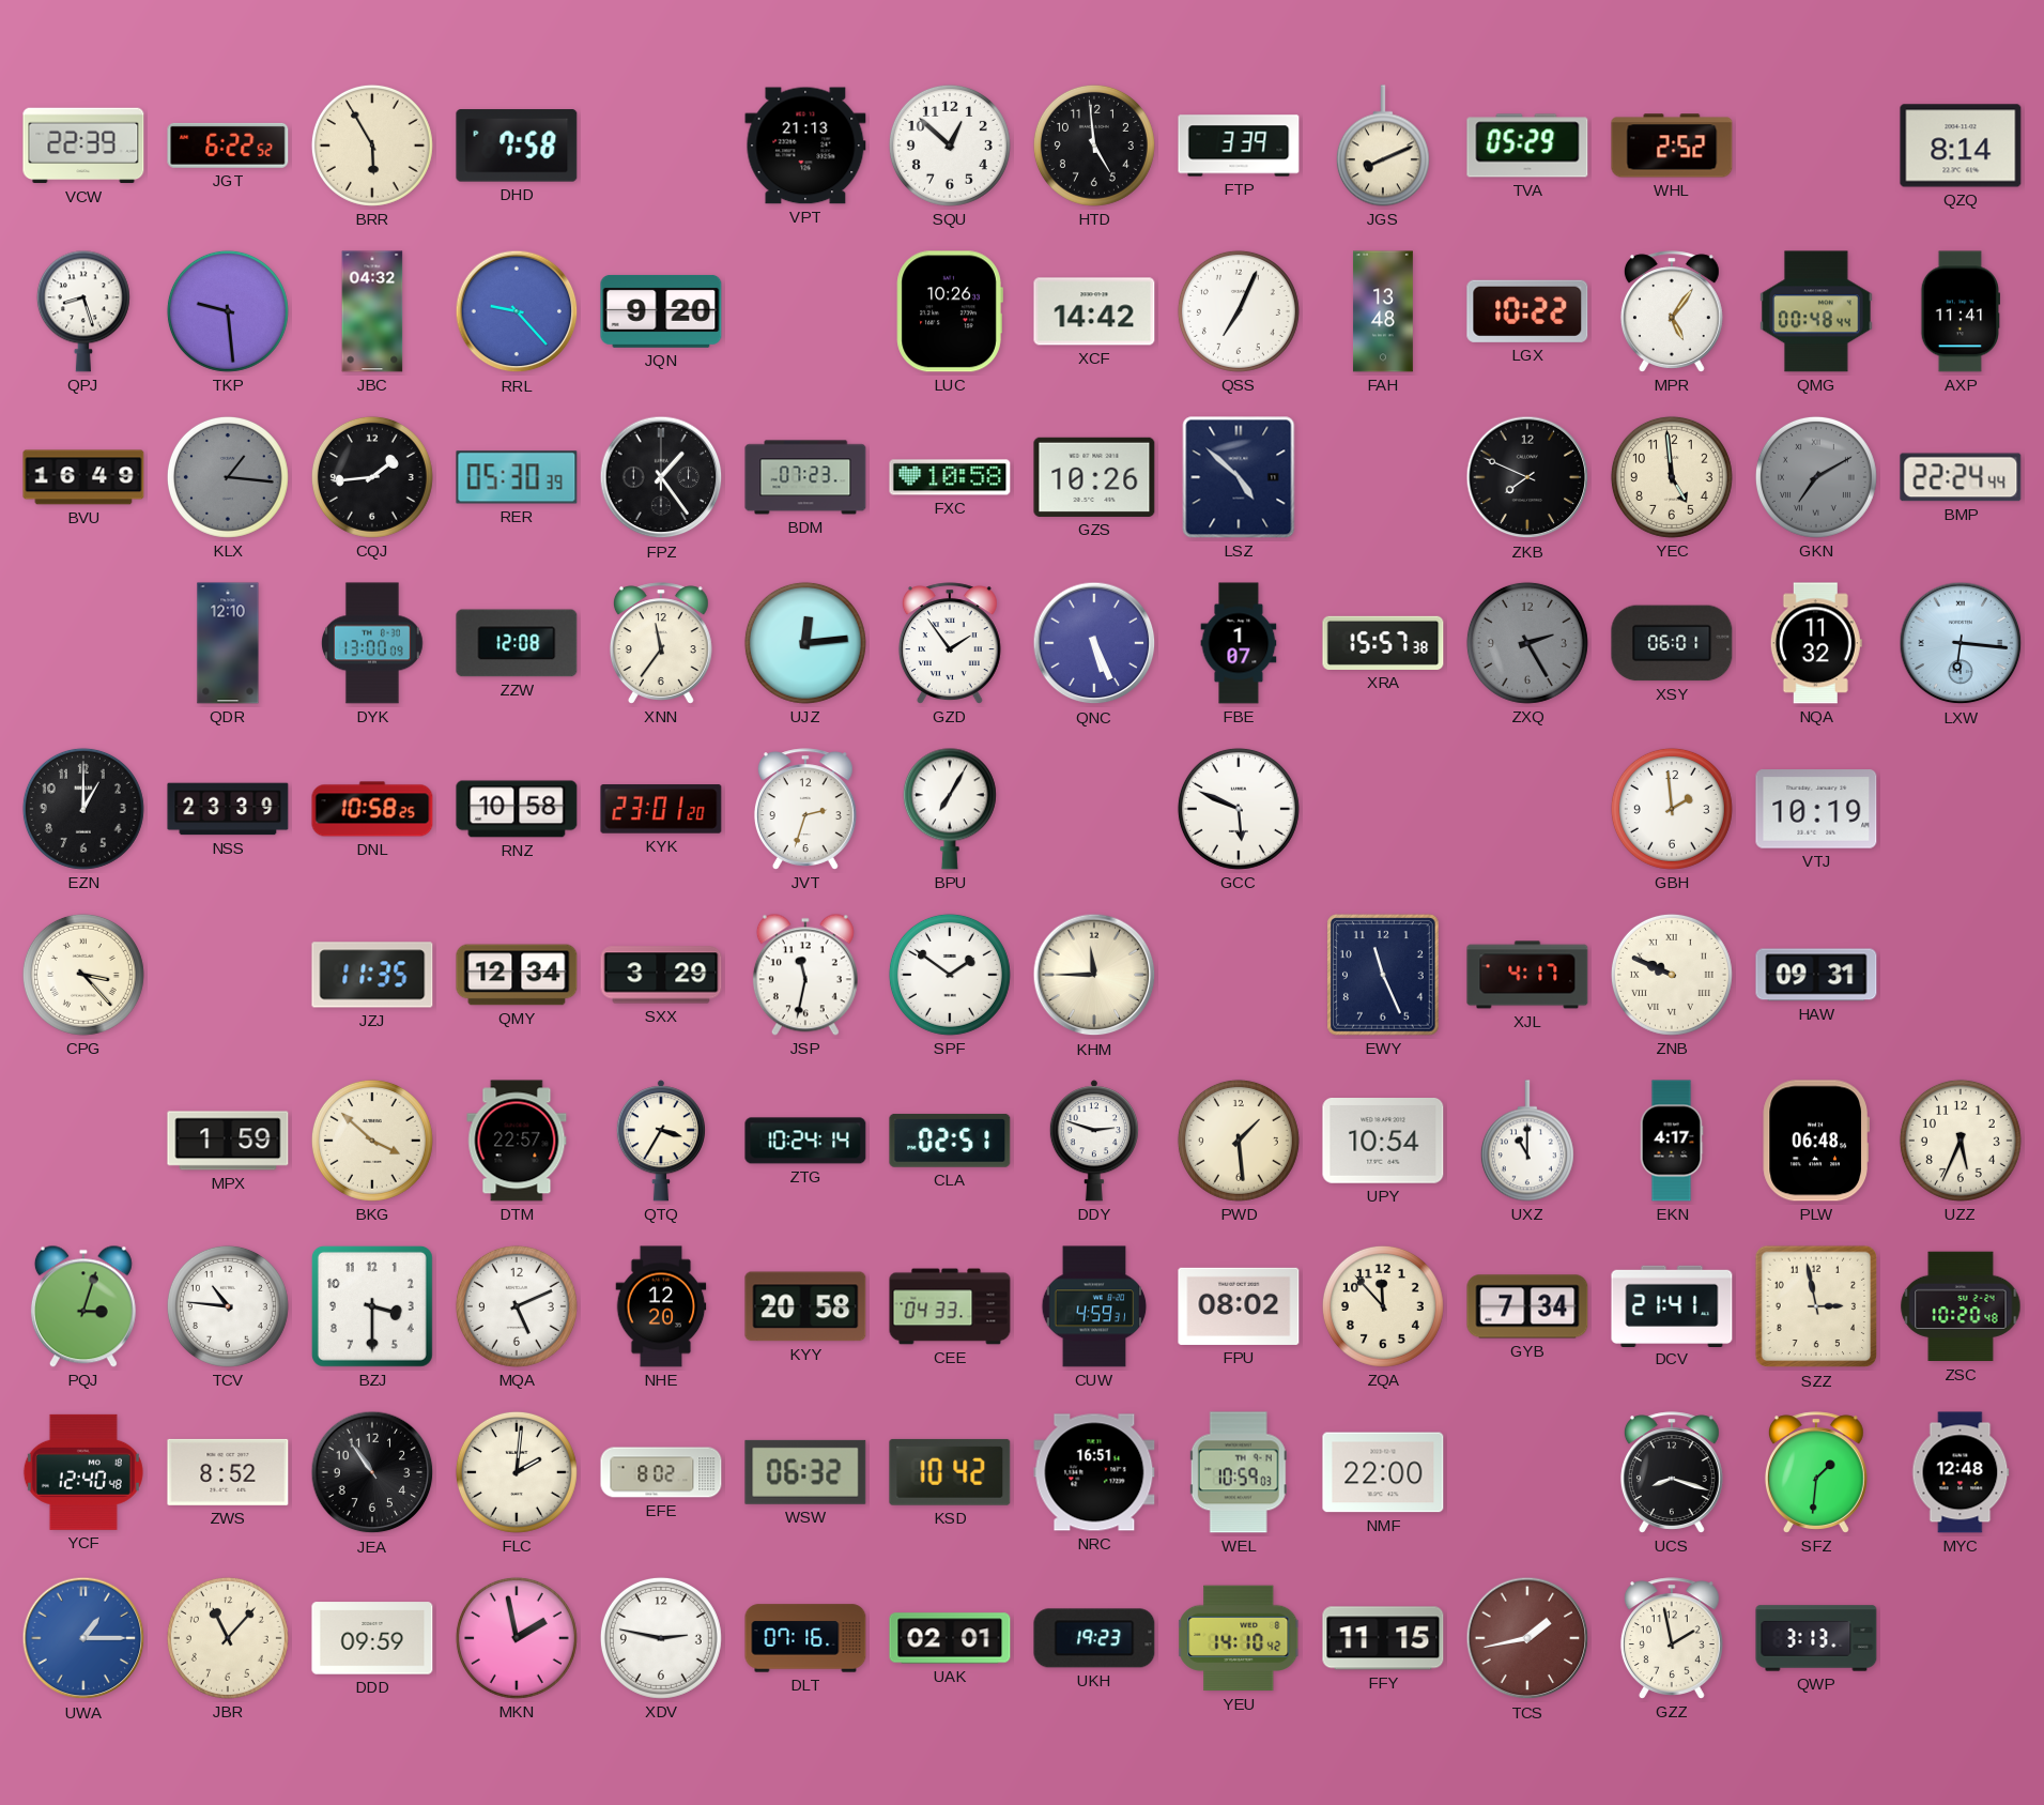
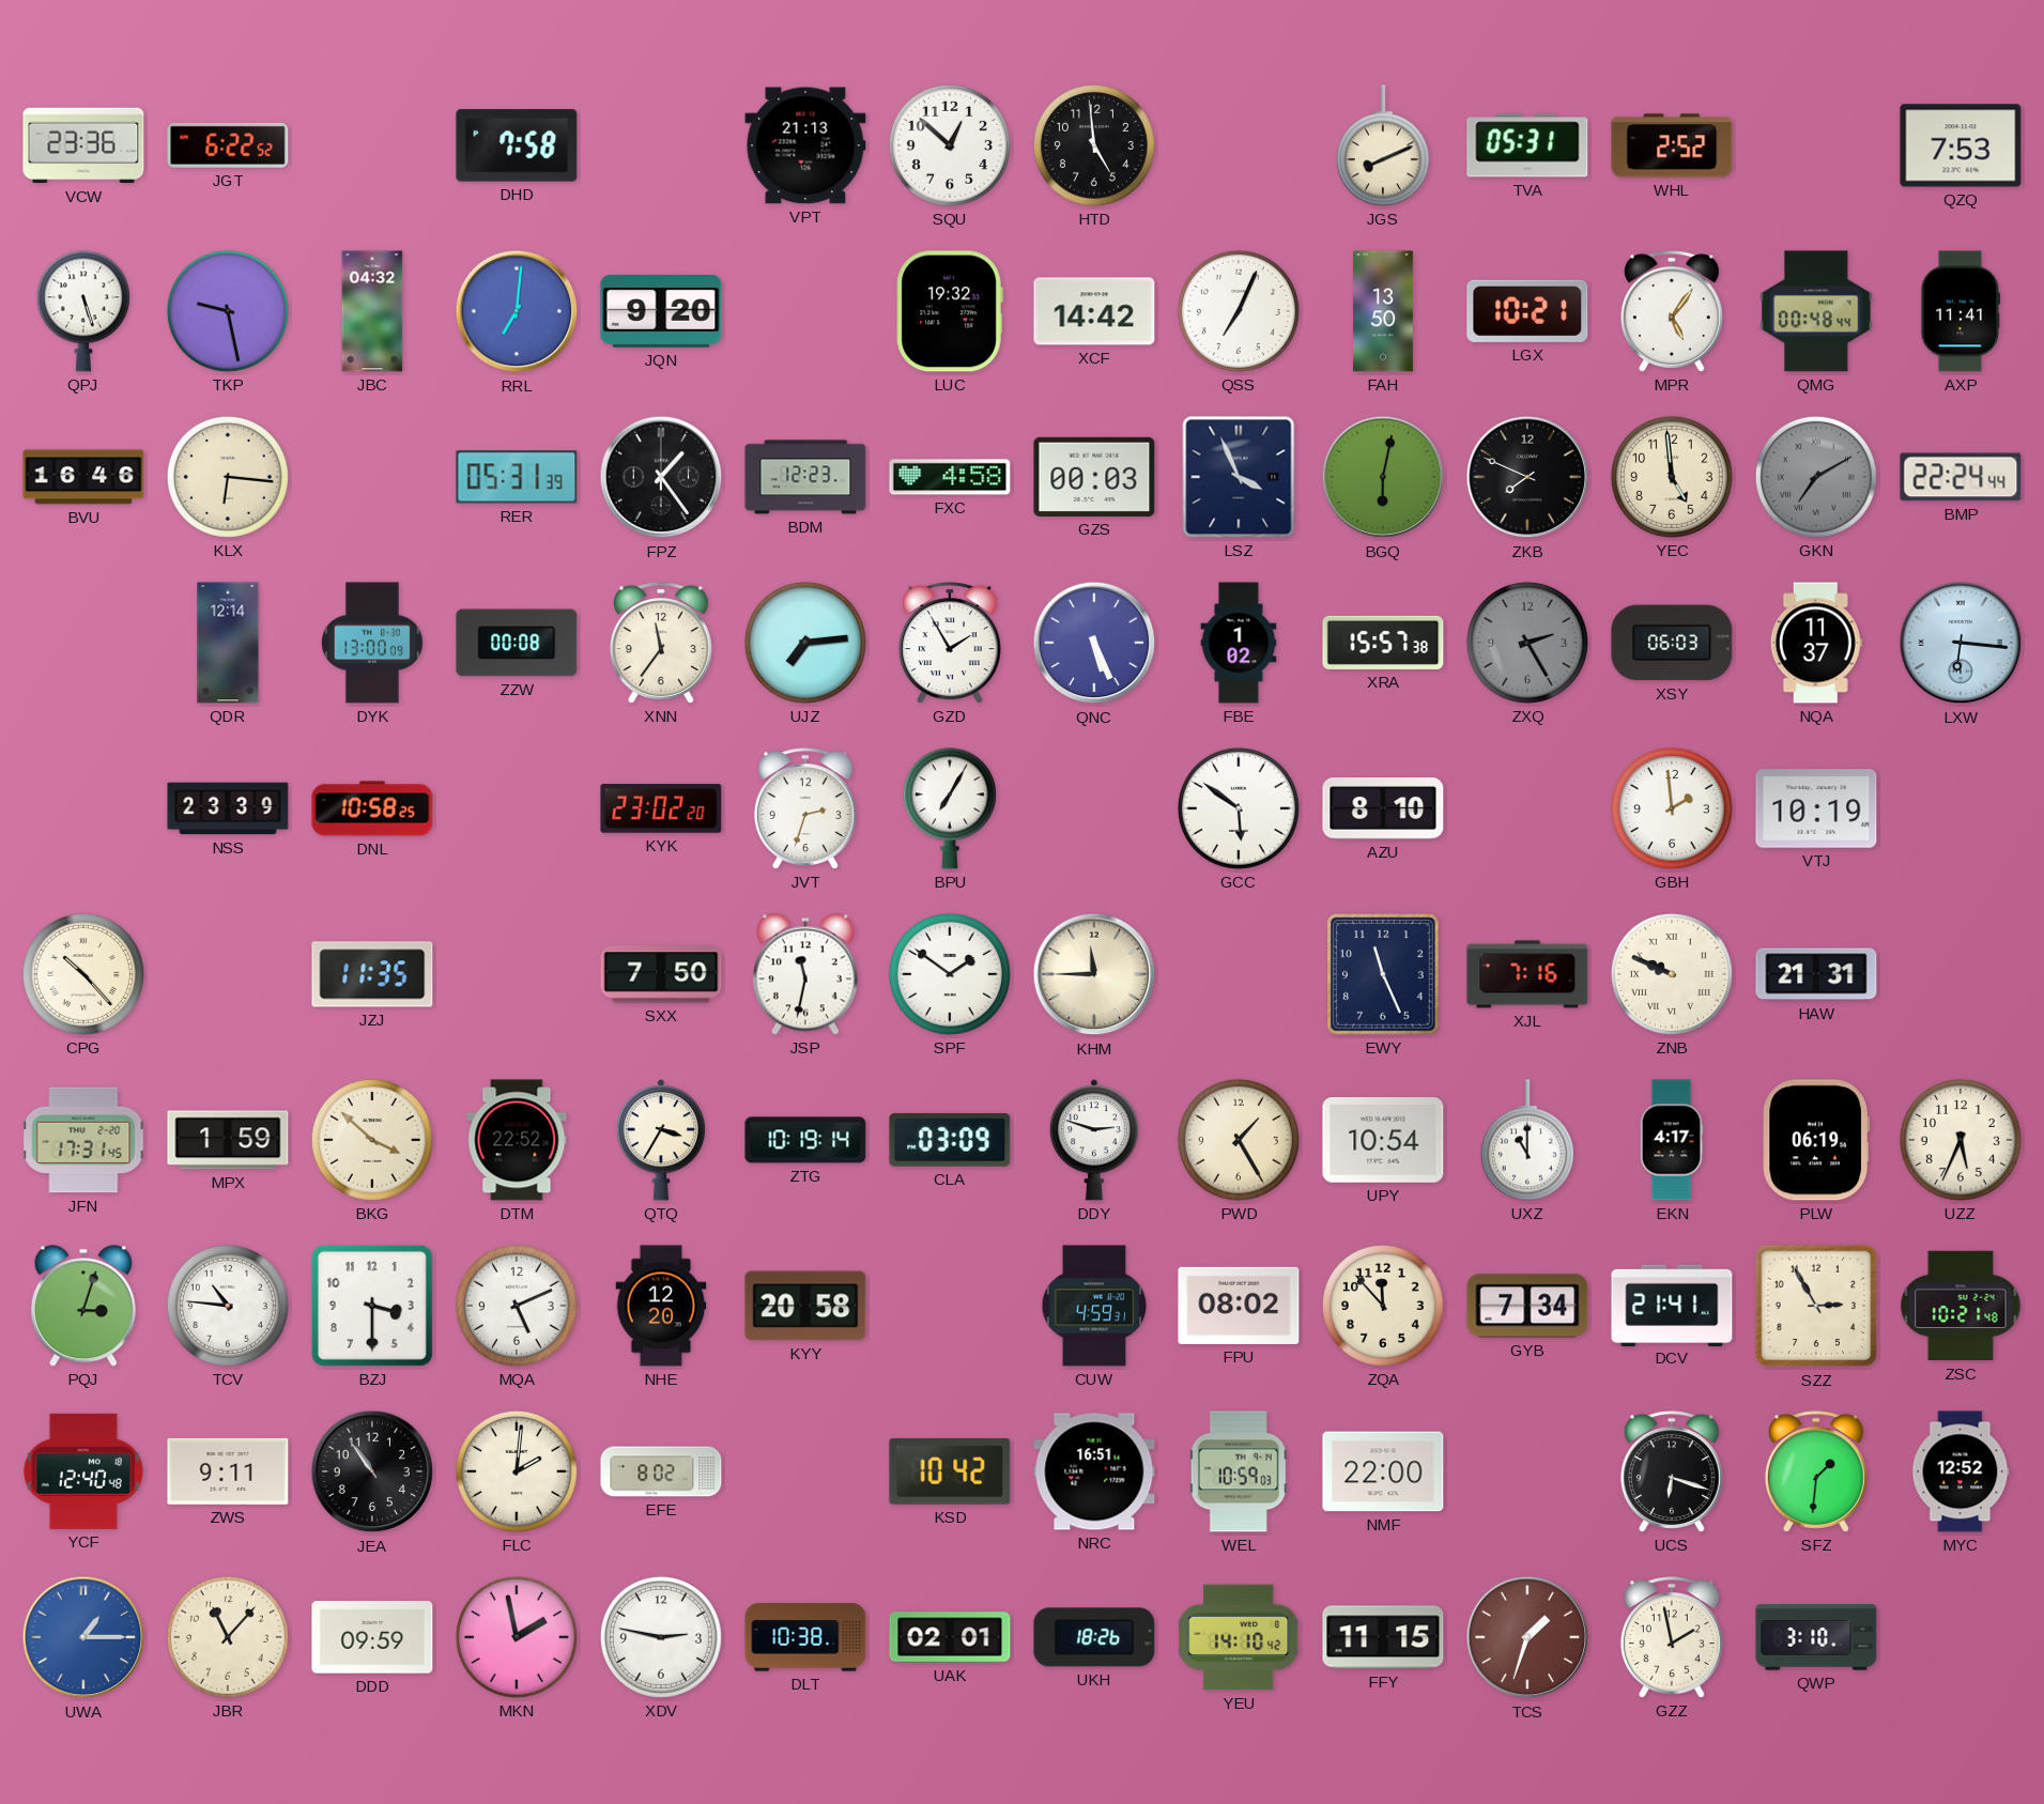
VCW: 22:39 -> 23:36
BRR: 5:55 -> none
FTP: 3:39 -> none
TVA: 05:29 -> 05:31
QZQ: 8:14 -> 7:53
QPJ: 8:27 -> 5:27
TKP: 9:29 -> 9:28
RRL: 9:23 -> 7:01
LUC: 10:26 -> 19:32
FAH: 13:48 -> 13:50
LGX: 10:22 -> 10:21
BVU: 16:49 -> 16:46
KLX: 1:16 -> 6:16
KLX dial: grey -> cream
CQJ: 1:44 -> none
RER: 05:30 -> 05:31
BDM: 07:23 -> 12:23
FXC: 10:58 -> 4:58
GZS: 10:26 -> 00:03
LSZ: 4:52 -> 3:56
BGQ: none -> 6:02
QDR: 12:10 -> 12:14
ZZW: 12:08 -> 00:08
UJZ: 12:14 -> 7:14
GZD: 1:54 -> 1:55
FBE: 1:07 -> 1:02
XSY: 06:01 -> 06:03
NQA: 11:32 -> 11:37
EZN: 1:00 -> none
RNZ: 10:58 -> none
KYK: 23:01 -> 23:02
GCC: 5:49 -> 5:51
AZU: none -> 8:10
CPG: 3:23 -> 10:23
QMY: 12:34 -> none
SXX: 3:29 -> 7:50
XJL: 4:17 -> 7:16
HAW: 09:31 -> 21:31
JFN: none -> 17:31
DTM: 22:57 -> 22:52
ZTG: 10:24 -> 10:19
CLA: 02:51 -> 03:09
PWD: 1:29 -> 1:25
PLW: 06:48 -> 06:19
CEE: 04:33 -> none
SZZ: 2:58 -> 2:55
ZSC: 10:20 -> 10:21
ZWS: 8:52 -> 9:11
WSW: 06:32 -> none
UCS: 8:18 -> 6:18
MYC: 12:48 -> 12:52
DLT: 07:16 -> 10:38
UKH: 19:23 -> 18:26
TCS: 1:43 -> 1:33
QWP: 3:13 -> 3:10
